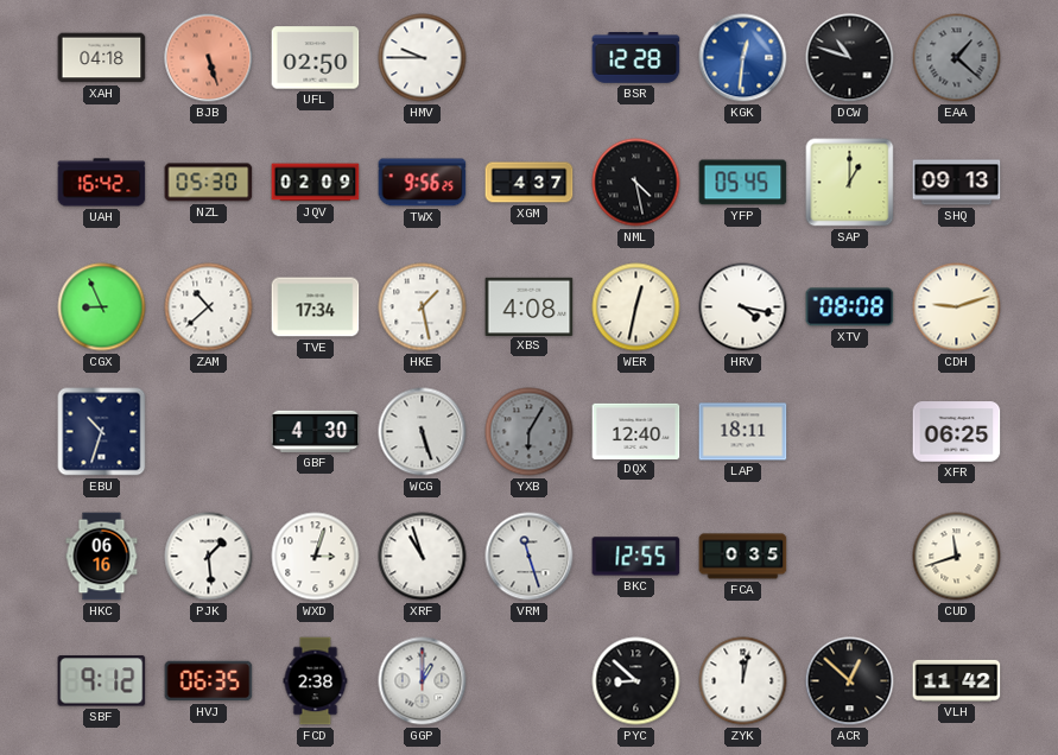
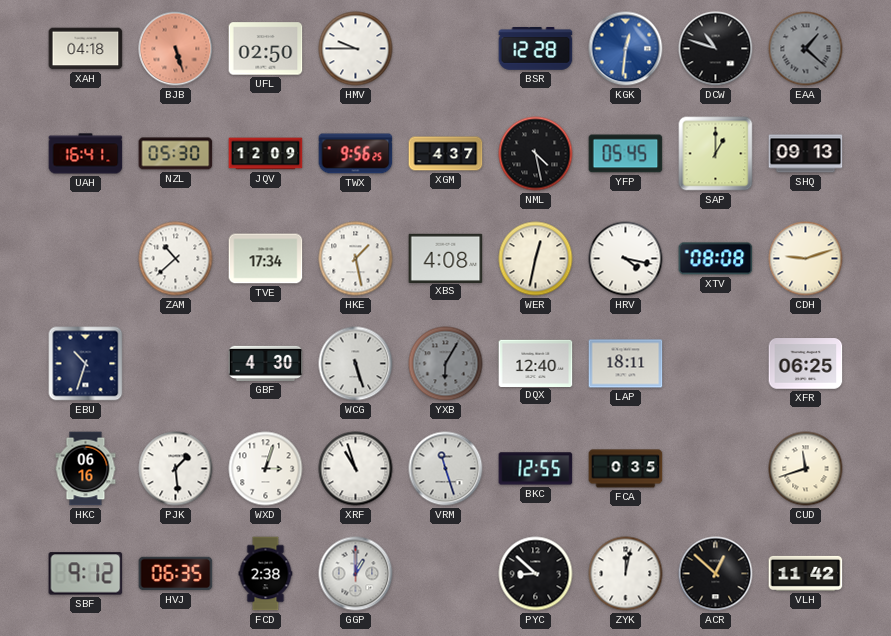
UAH: 16:42 -> 16:41
JQV: 02:09 -> 12:09
CGX: 8:56 -> none
